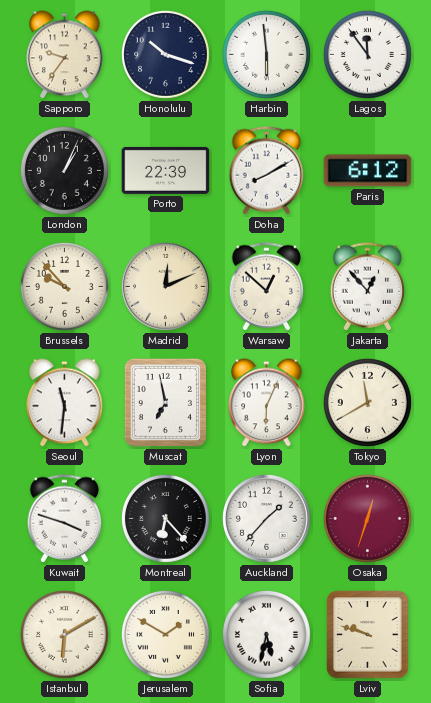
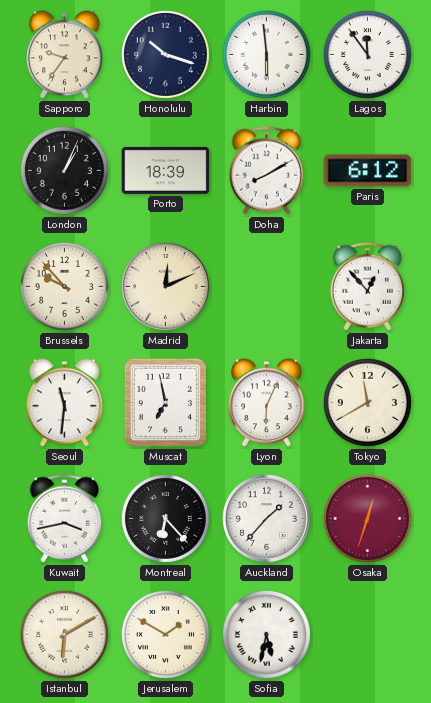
Porto: 22:39 -> 18:39
Warsaw: 12:52 -> none
Kuwait: 3:48 -> 3:43
Lviv: 9:48 -> none
